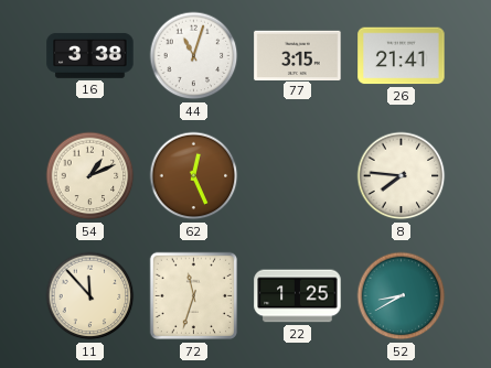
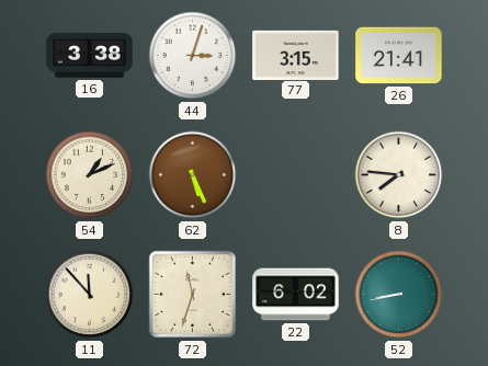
44: 11:03 -> 3:03
62: 12:26 -> 5:26
22: 1:25 -> 6:02
52: 8:40 -> 8:43
